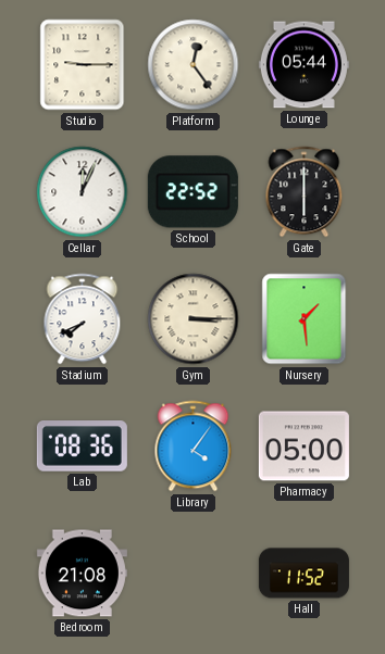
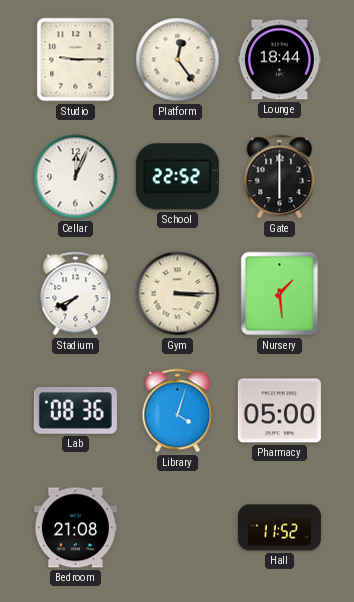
Lounge: 05:44 -> 18:44
Library: 4:06 -> 4:03
